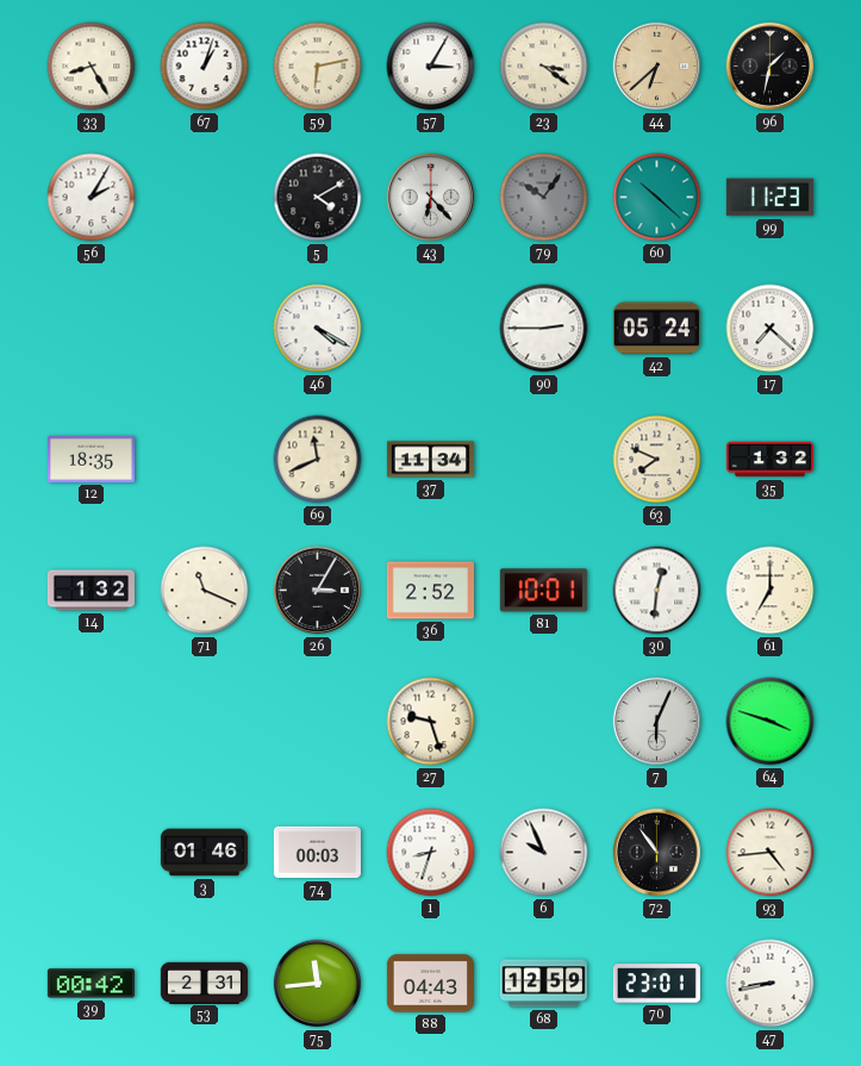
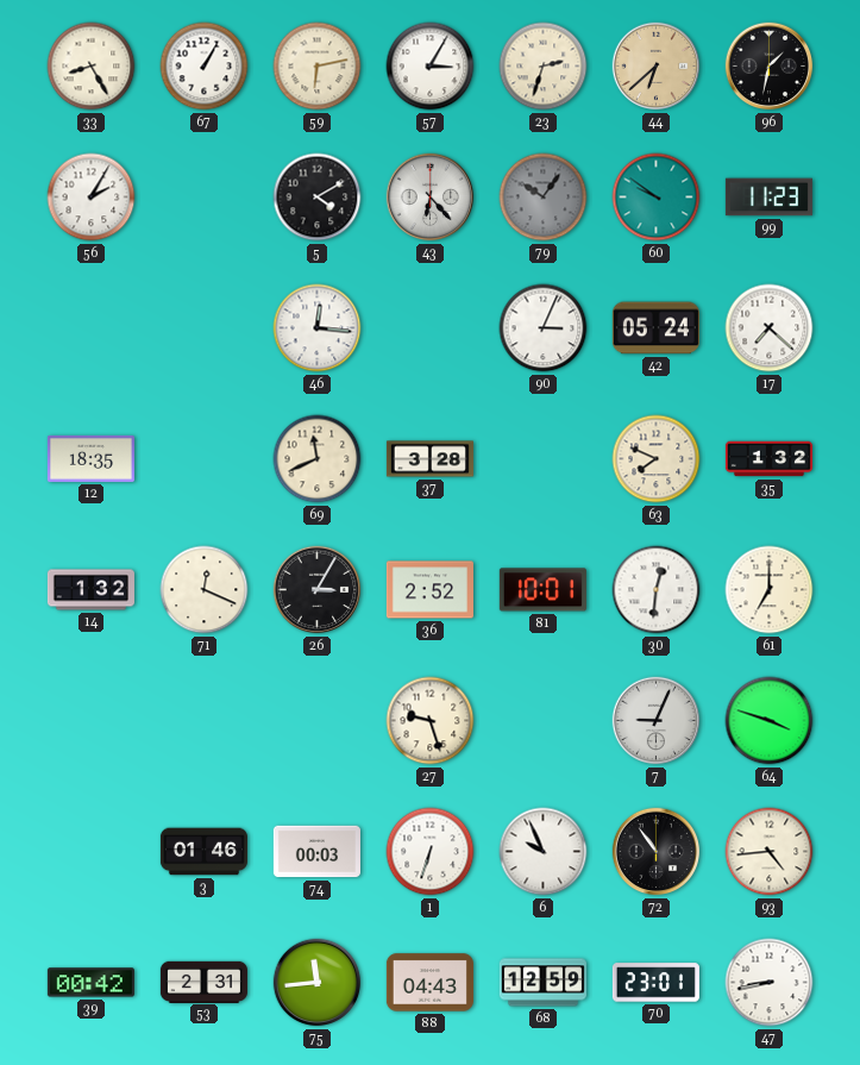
67: 1:03 -> 1:05
23: 3:21 -> 2:33
60: 10:22 -> 9:51
46: 4:20 -> 12:16
90: 2:45 -> 3:04
37: 11:34 -> 3:28
71: 11:19 -> 12:19
7: 6:04 -> 9:04
1: 8:33 -> 6:33
